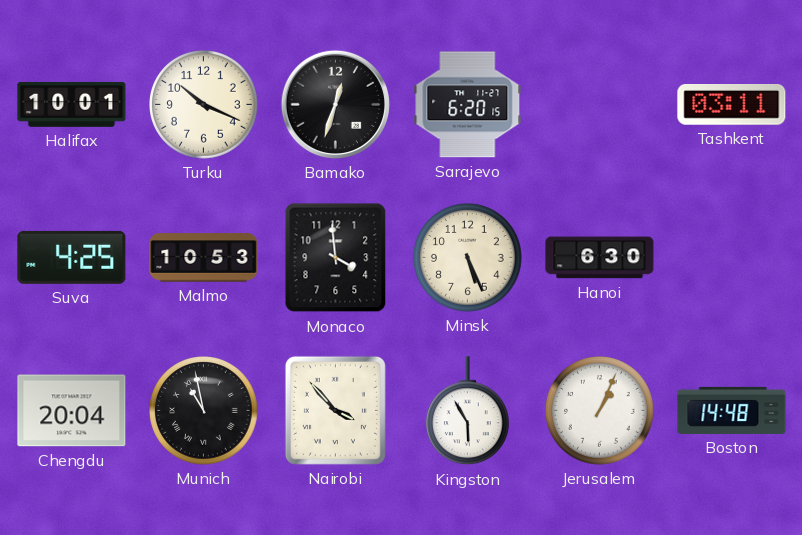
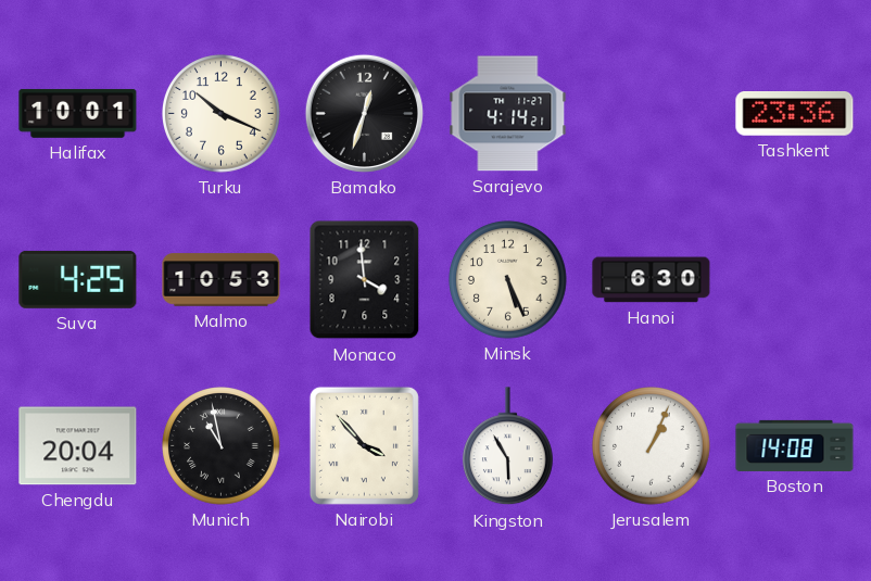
Sarajevo: 6:20 -> 4:14
Tashkent: 03:11 -> 23:36
Boston: 14:48 -> 14:08
